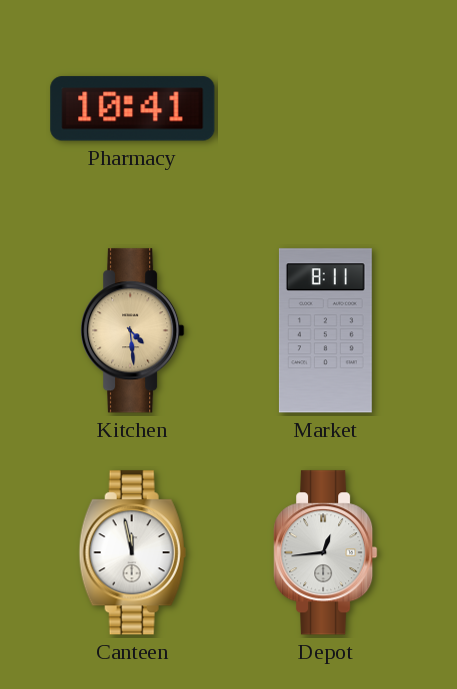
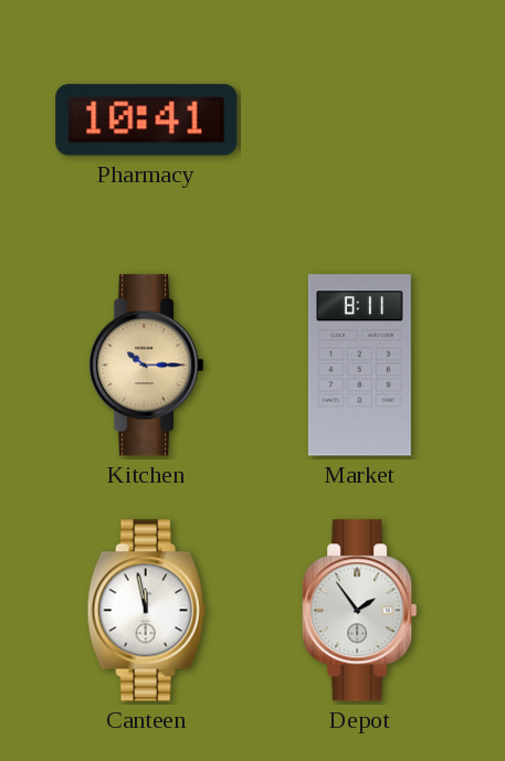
Kitchen: 4:29 -> 10:15
Depot: 12:44 -> 1:54
